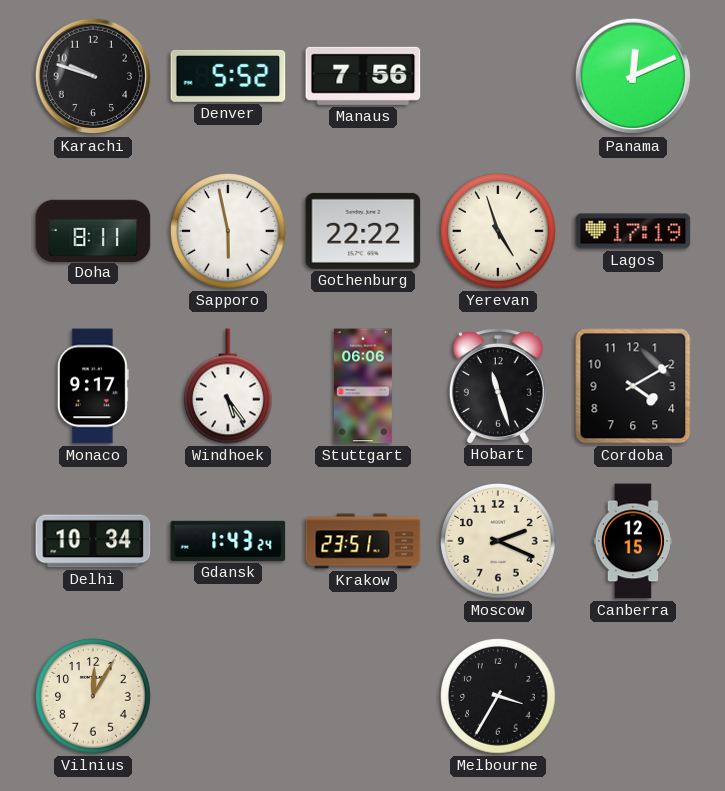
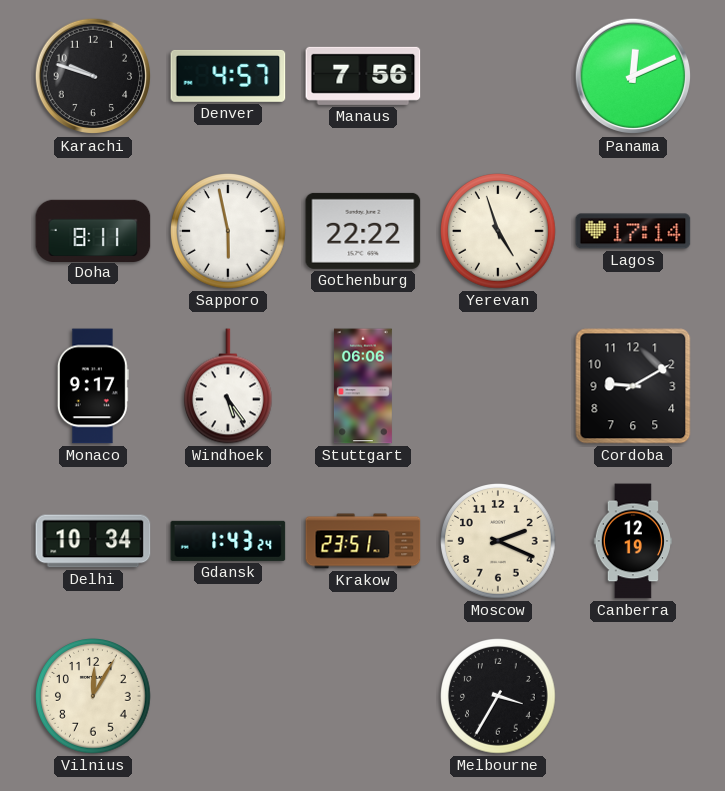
Denver: 5:52 -> 4:57
Lagos: 17:19 -> 17:14
Hobart: 11:27 -> none
Cordoba: 4:10 -> 9:10
Canberra: 12:15 -> 12:19
